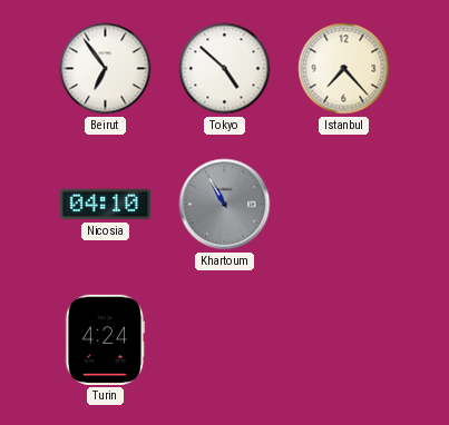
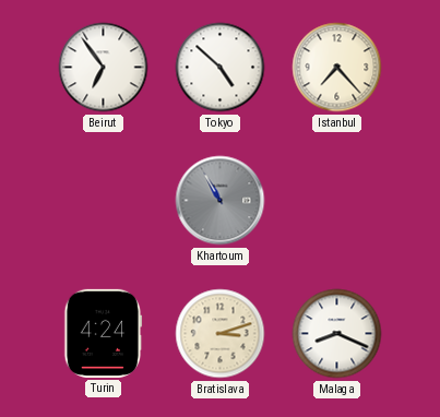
Nicosia: 04:10 -> none
Bratislava: none -> 3:12
Malaga: none -> 8:19
